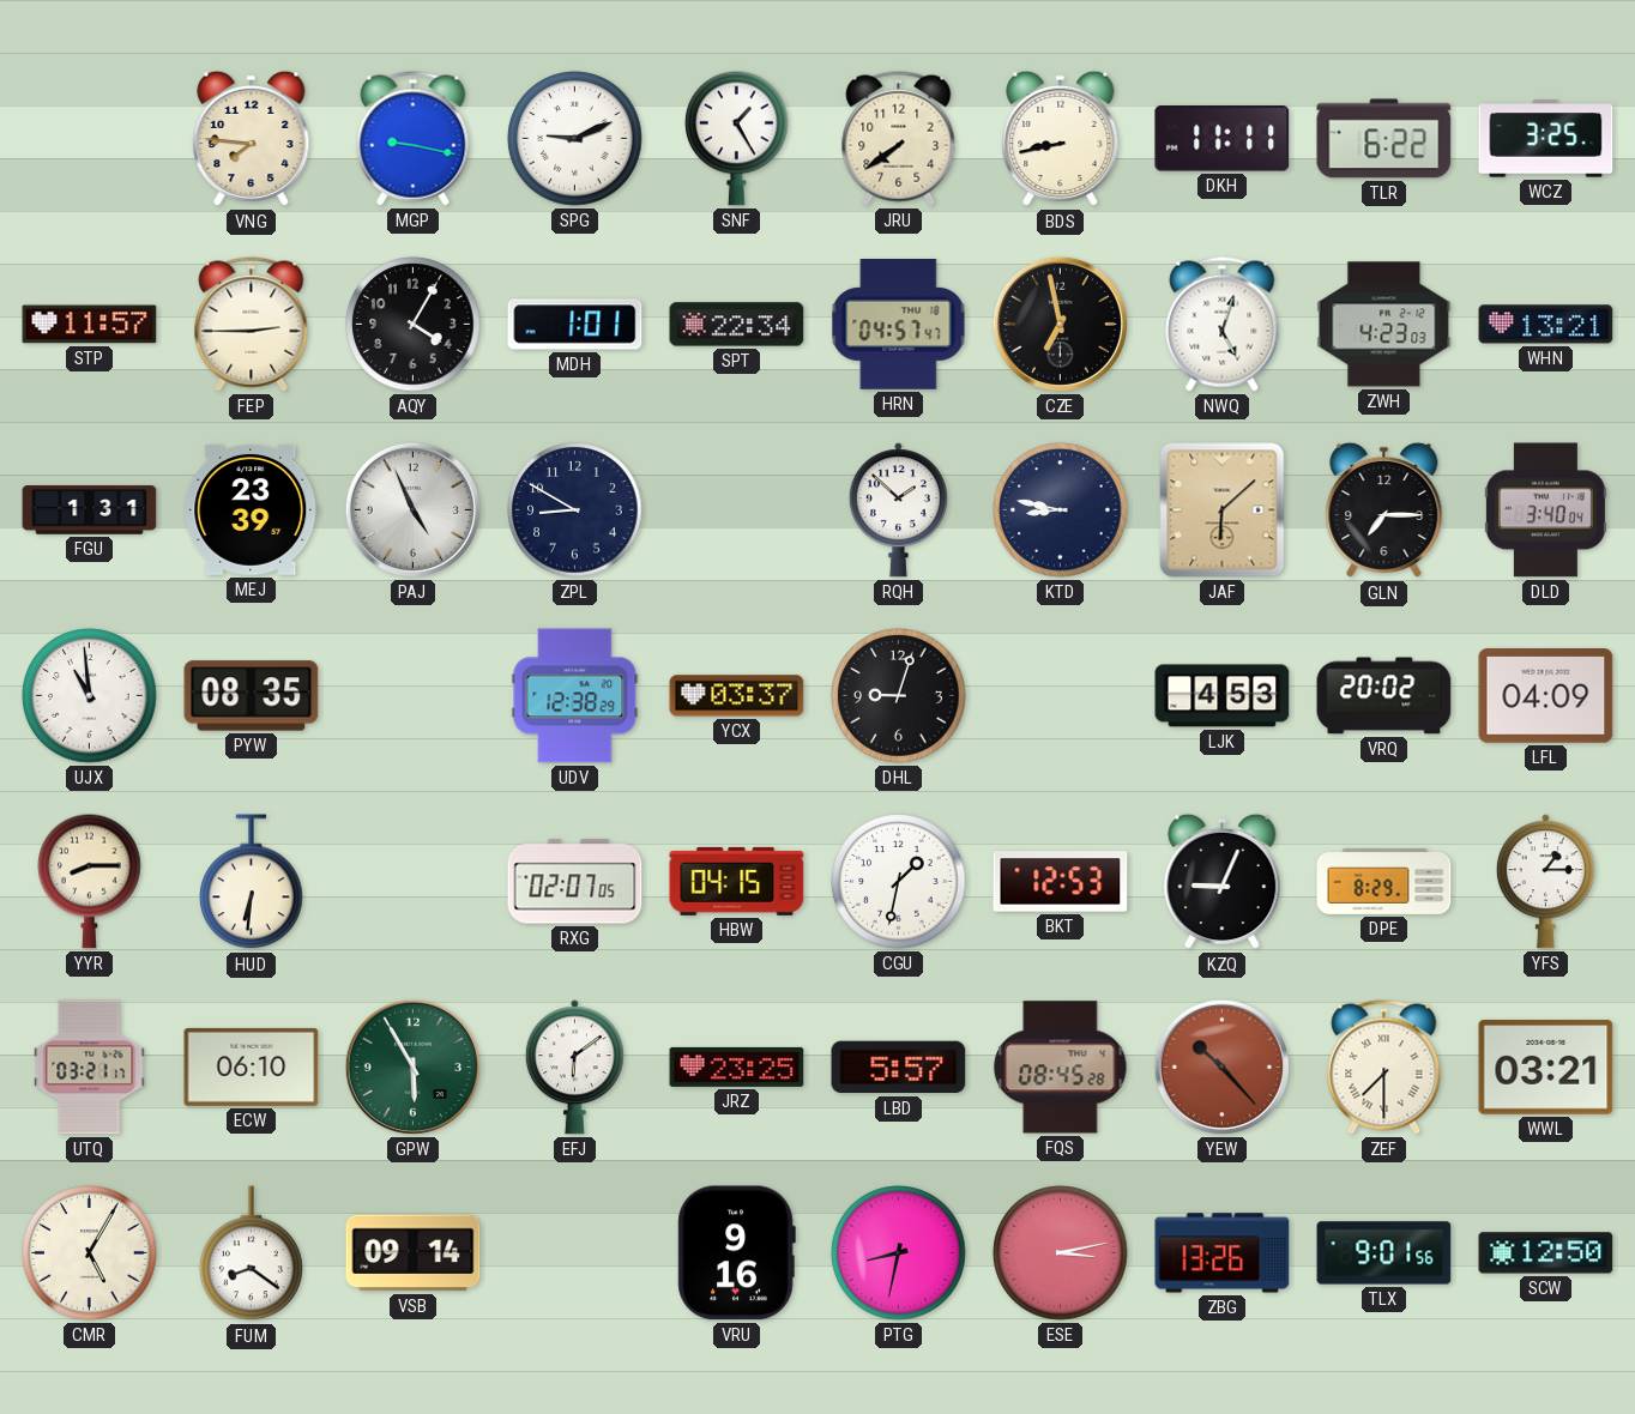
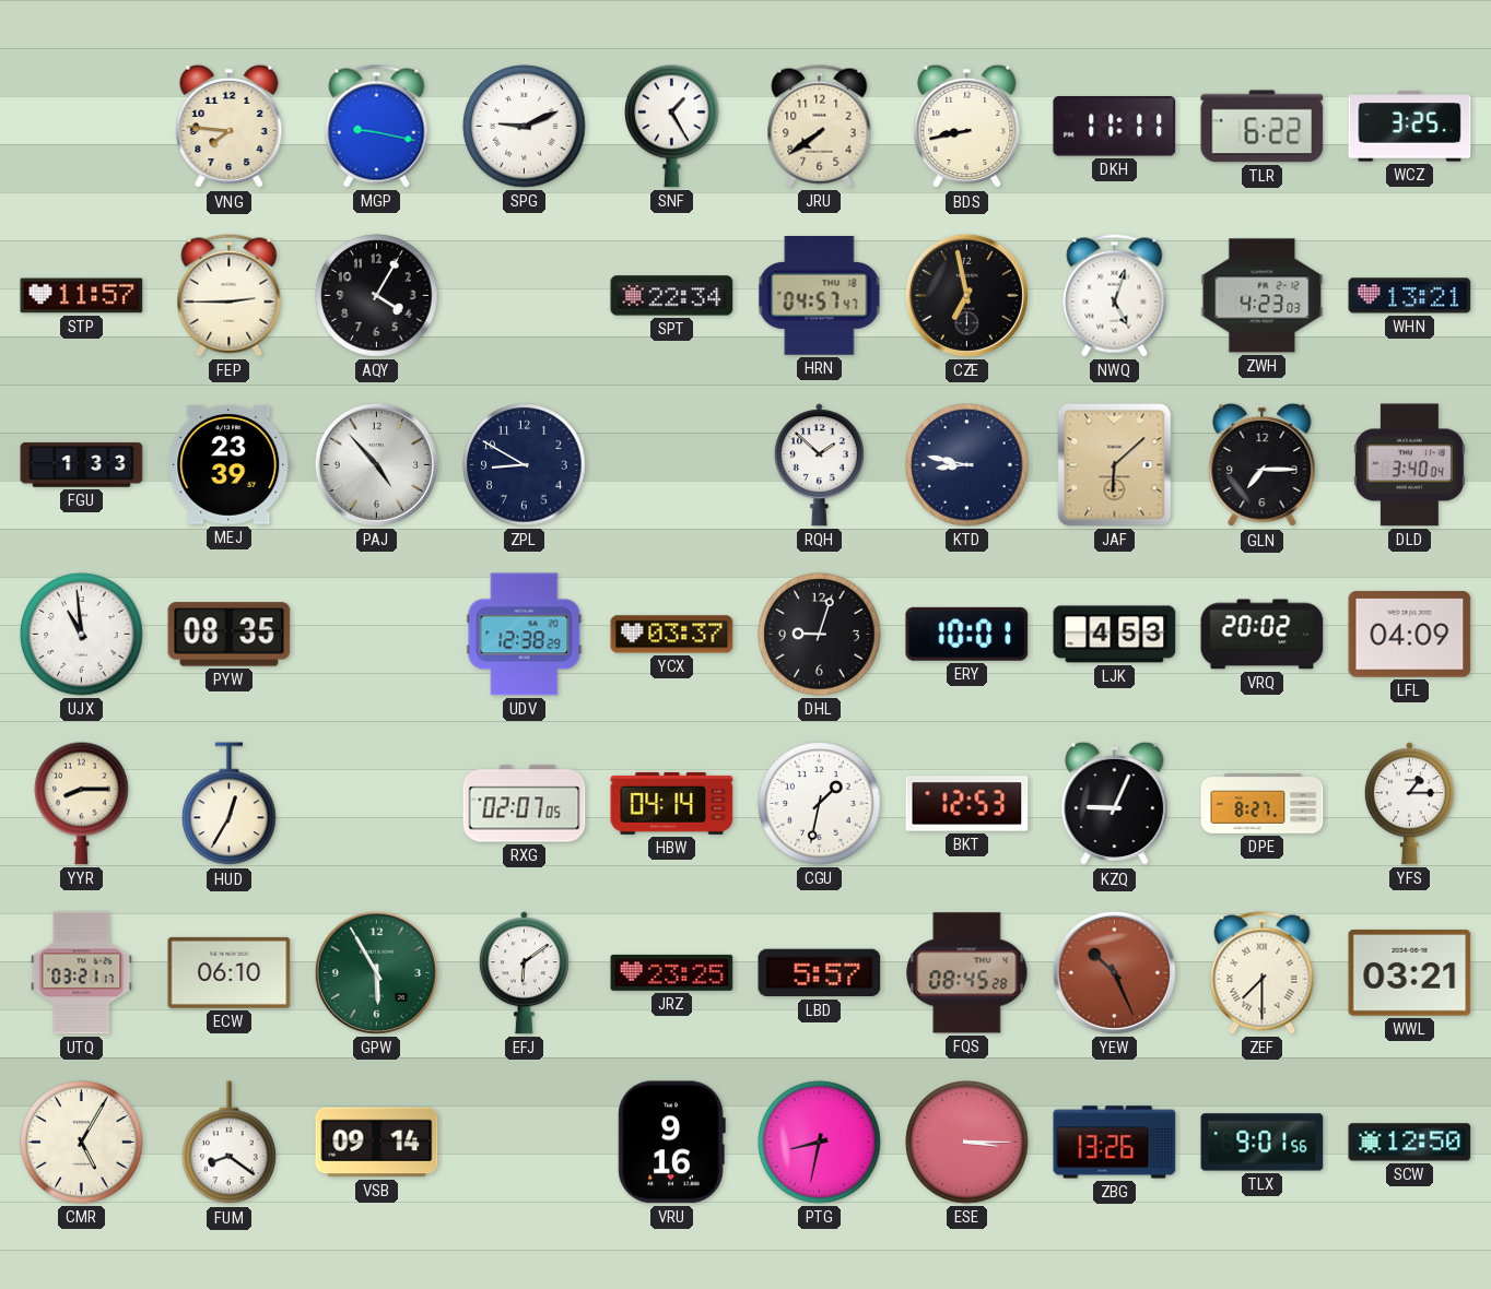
MDH: 1:01 -> none
FGU: 1:31 -> 1:33
PAJ: 4:56 -> 4:53
ERY: none -> 10:01
HUD: 6:31 -> 12:35
HBW: 04:15 -> 04:14
DPE: 8:29 -> 8:27
YEW: 10:23 -> 10:26
ESE: 3:13 -> 3:15
